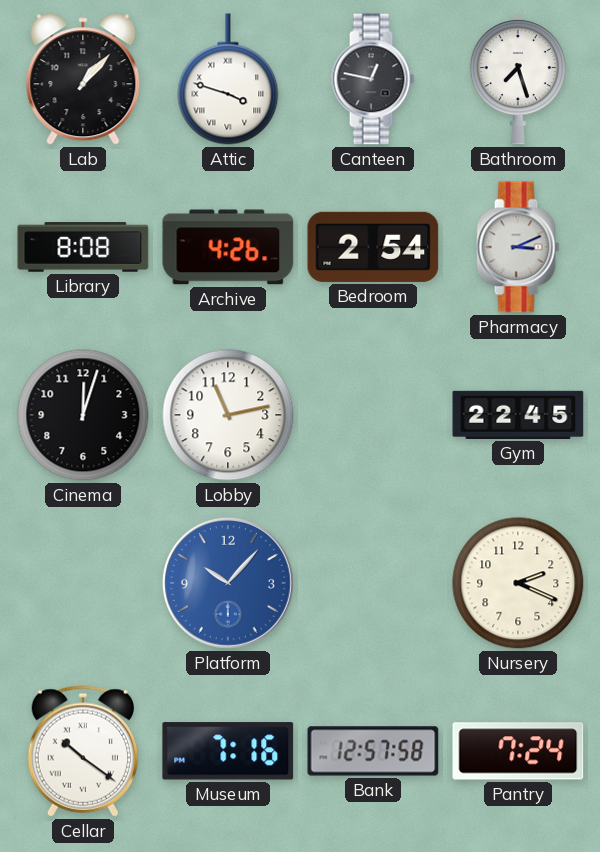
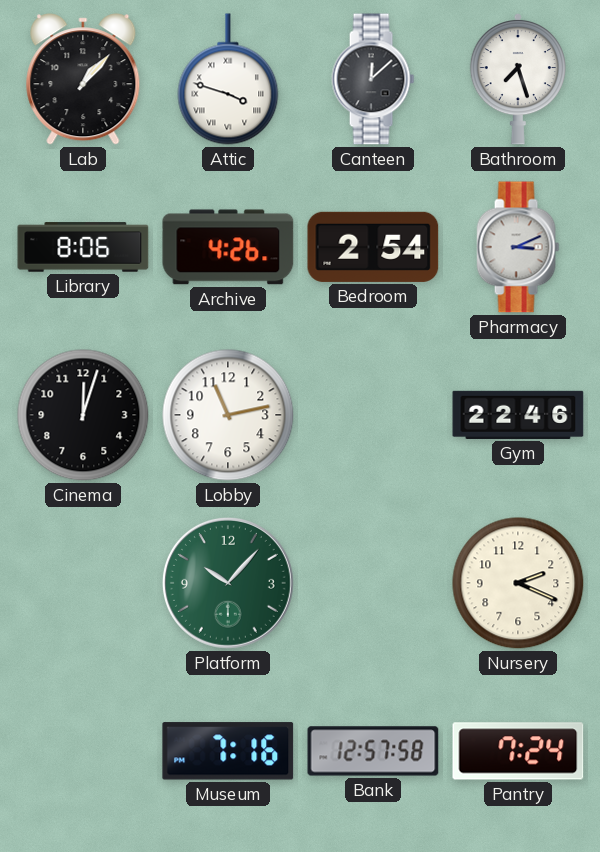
Canteen: 12:47 -> 12:08
Library: 8:08 -> 8:06
Gym: 22:45 -> 22:46
Platform dial: blue -> green
Cellar: 10:21 -> none
